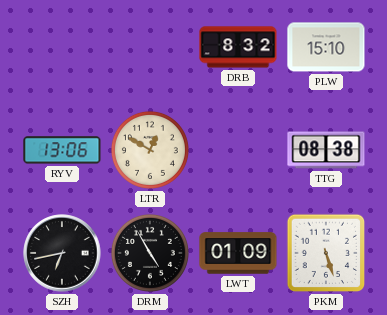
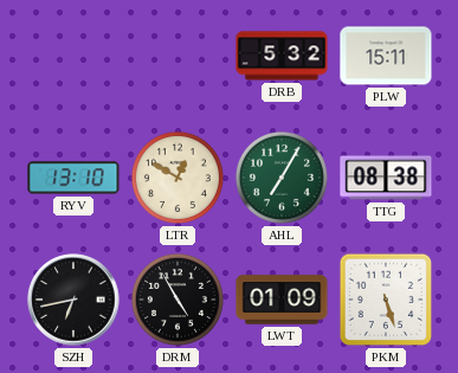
DRB: 8:32 -> 5:32
PLW: 15:10 -> 15:11
RYV: 13:06 -> 13:10
AHL: none -> 7:05
